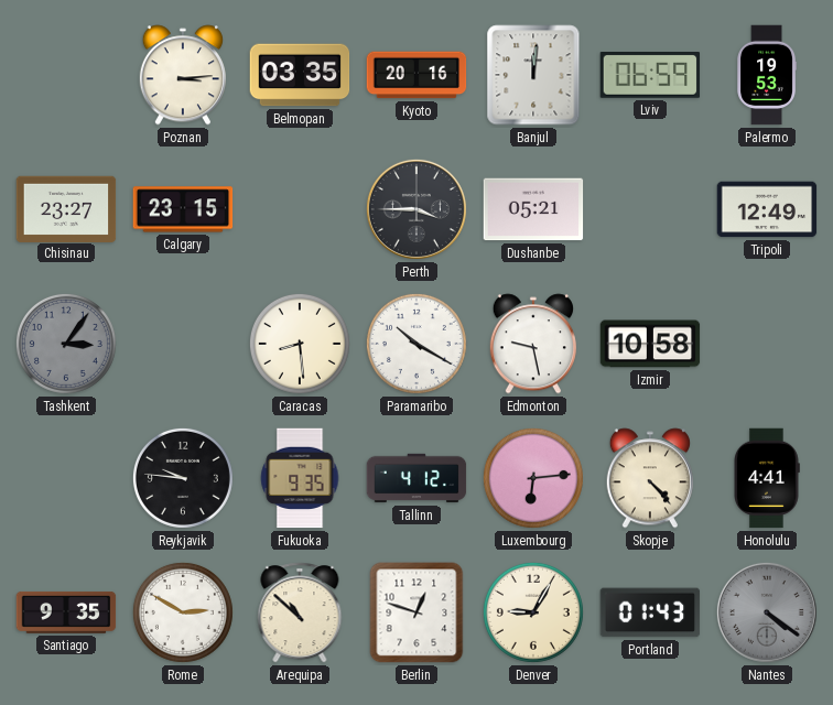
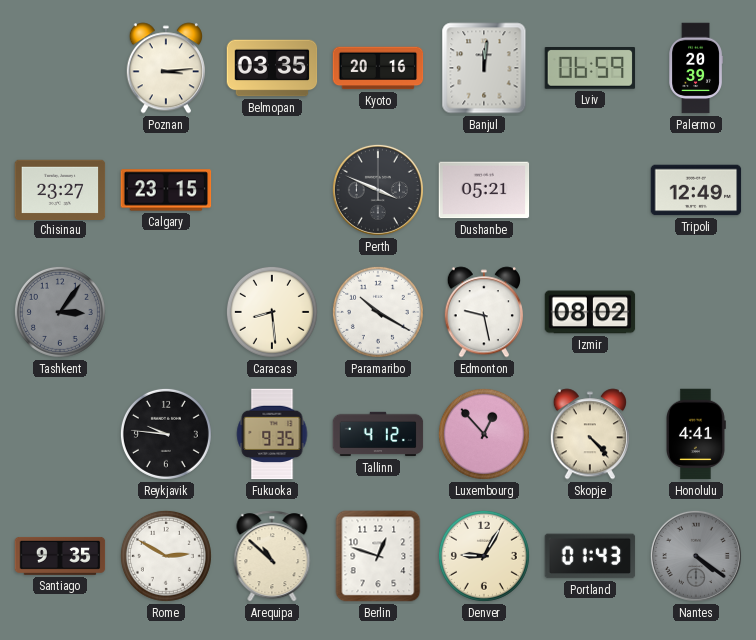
Palermo: 19:53 -> 20:39
Perth: 3:45 -> 3:49
Izmir: 10:58 -> 08:02
Luxembourg: 6:14 -> 12:53
